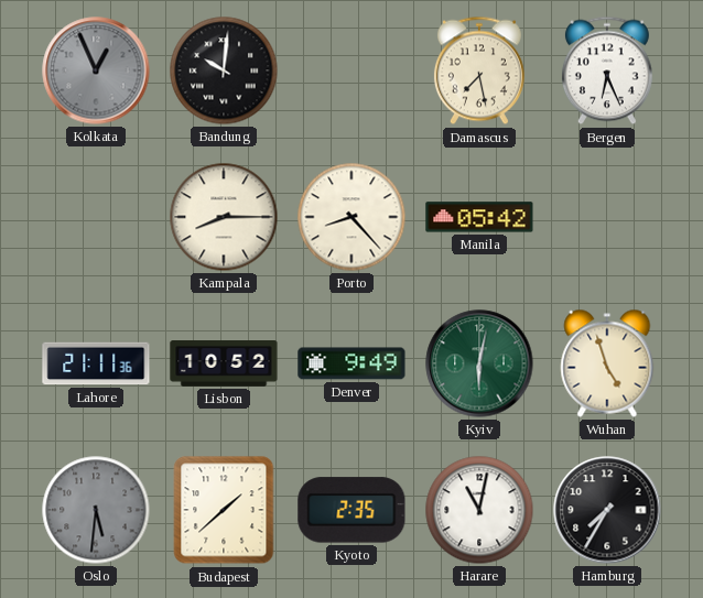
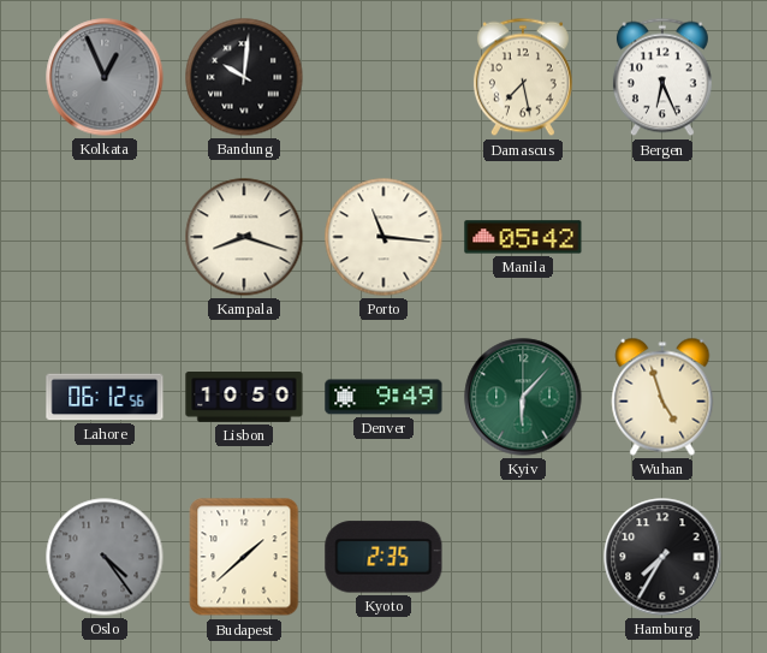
Kampala: 8:15 -> 8:18
Porto: 8:23 -> 11:16
Lahore: 21:11 -> 06:12
Lisbon: 10:52 -> 10:50
Kyiv: 6:02 -> 6:07
Oslo: 5:31 -> 4:24
Harare: 11:02 -> none
